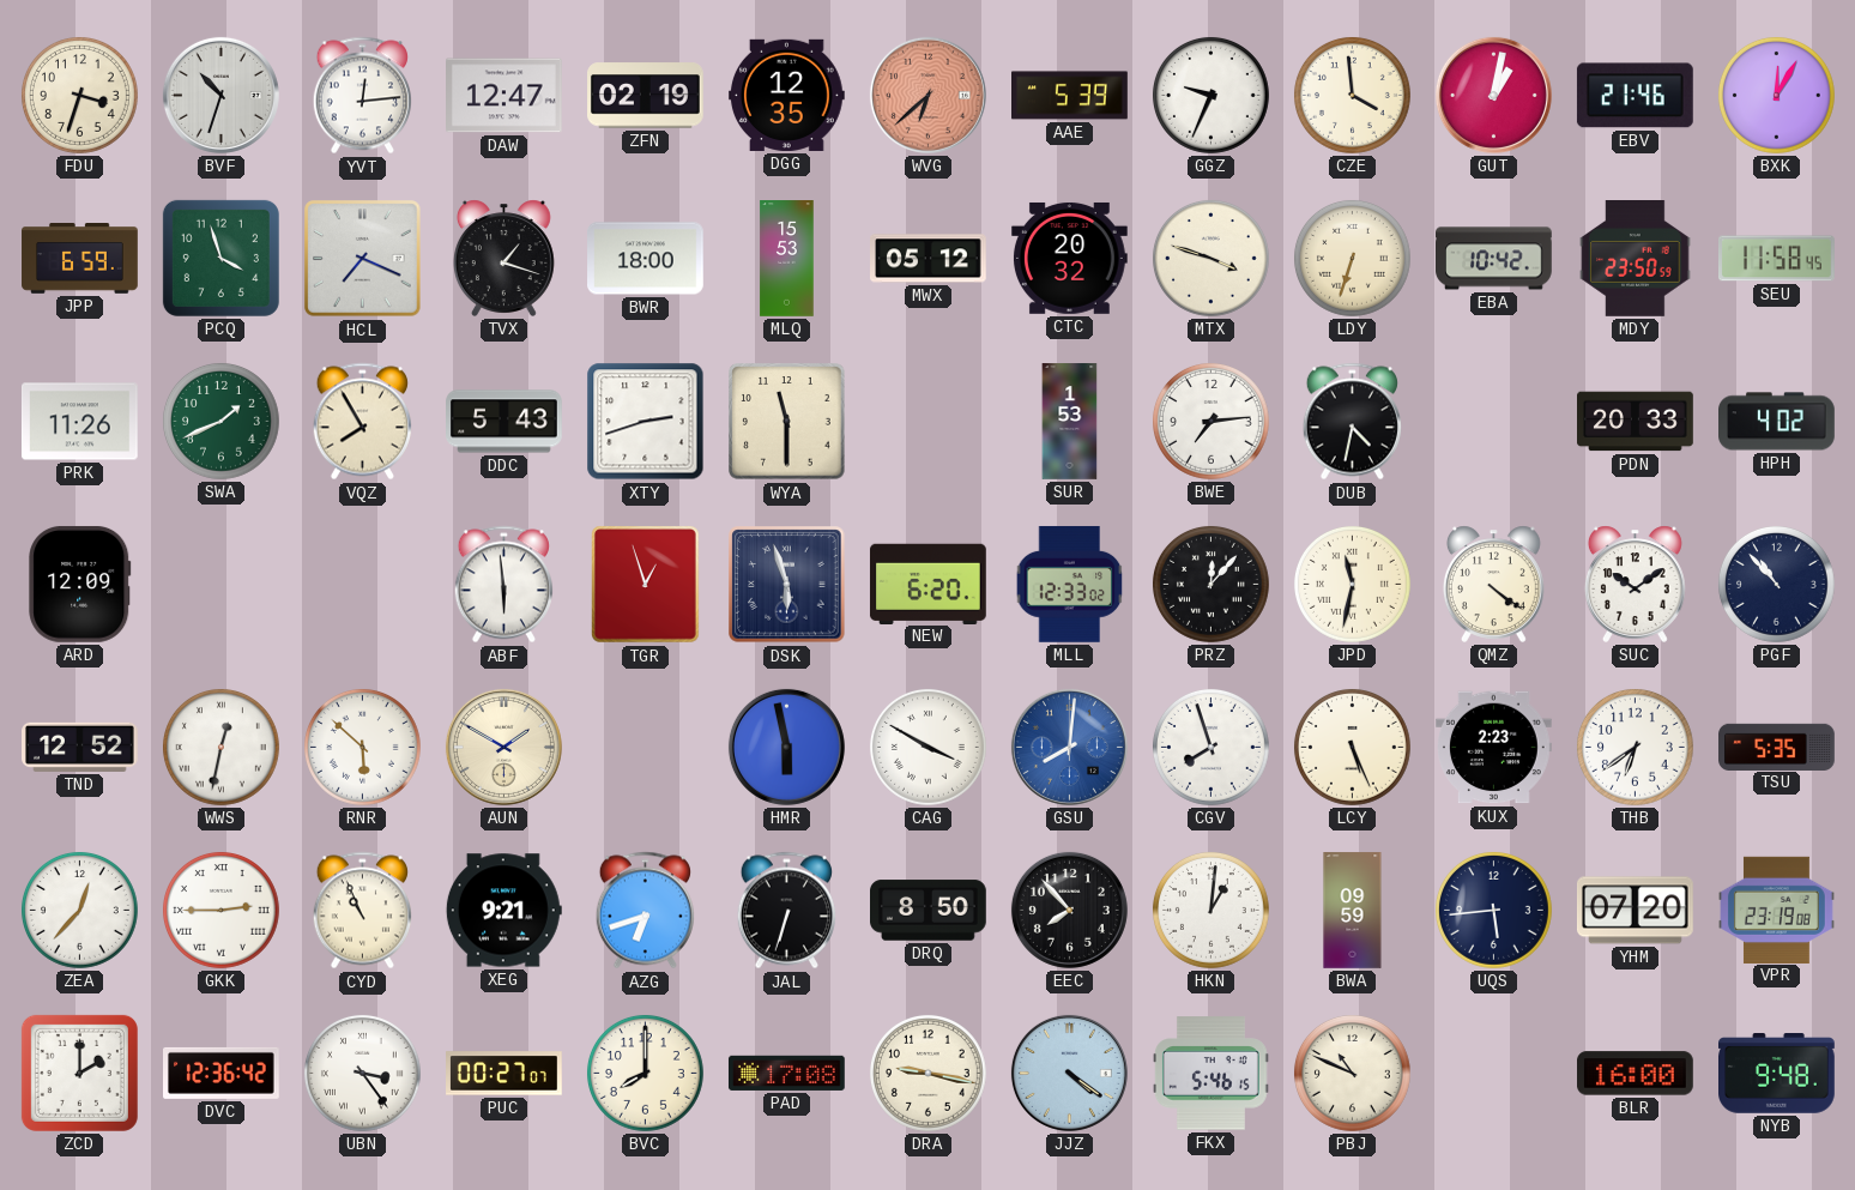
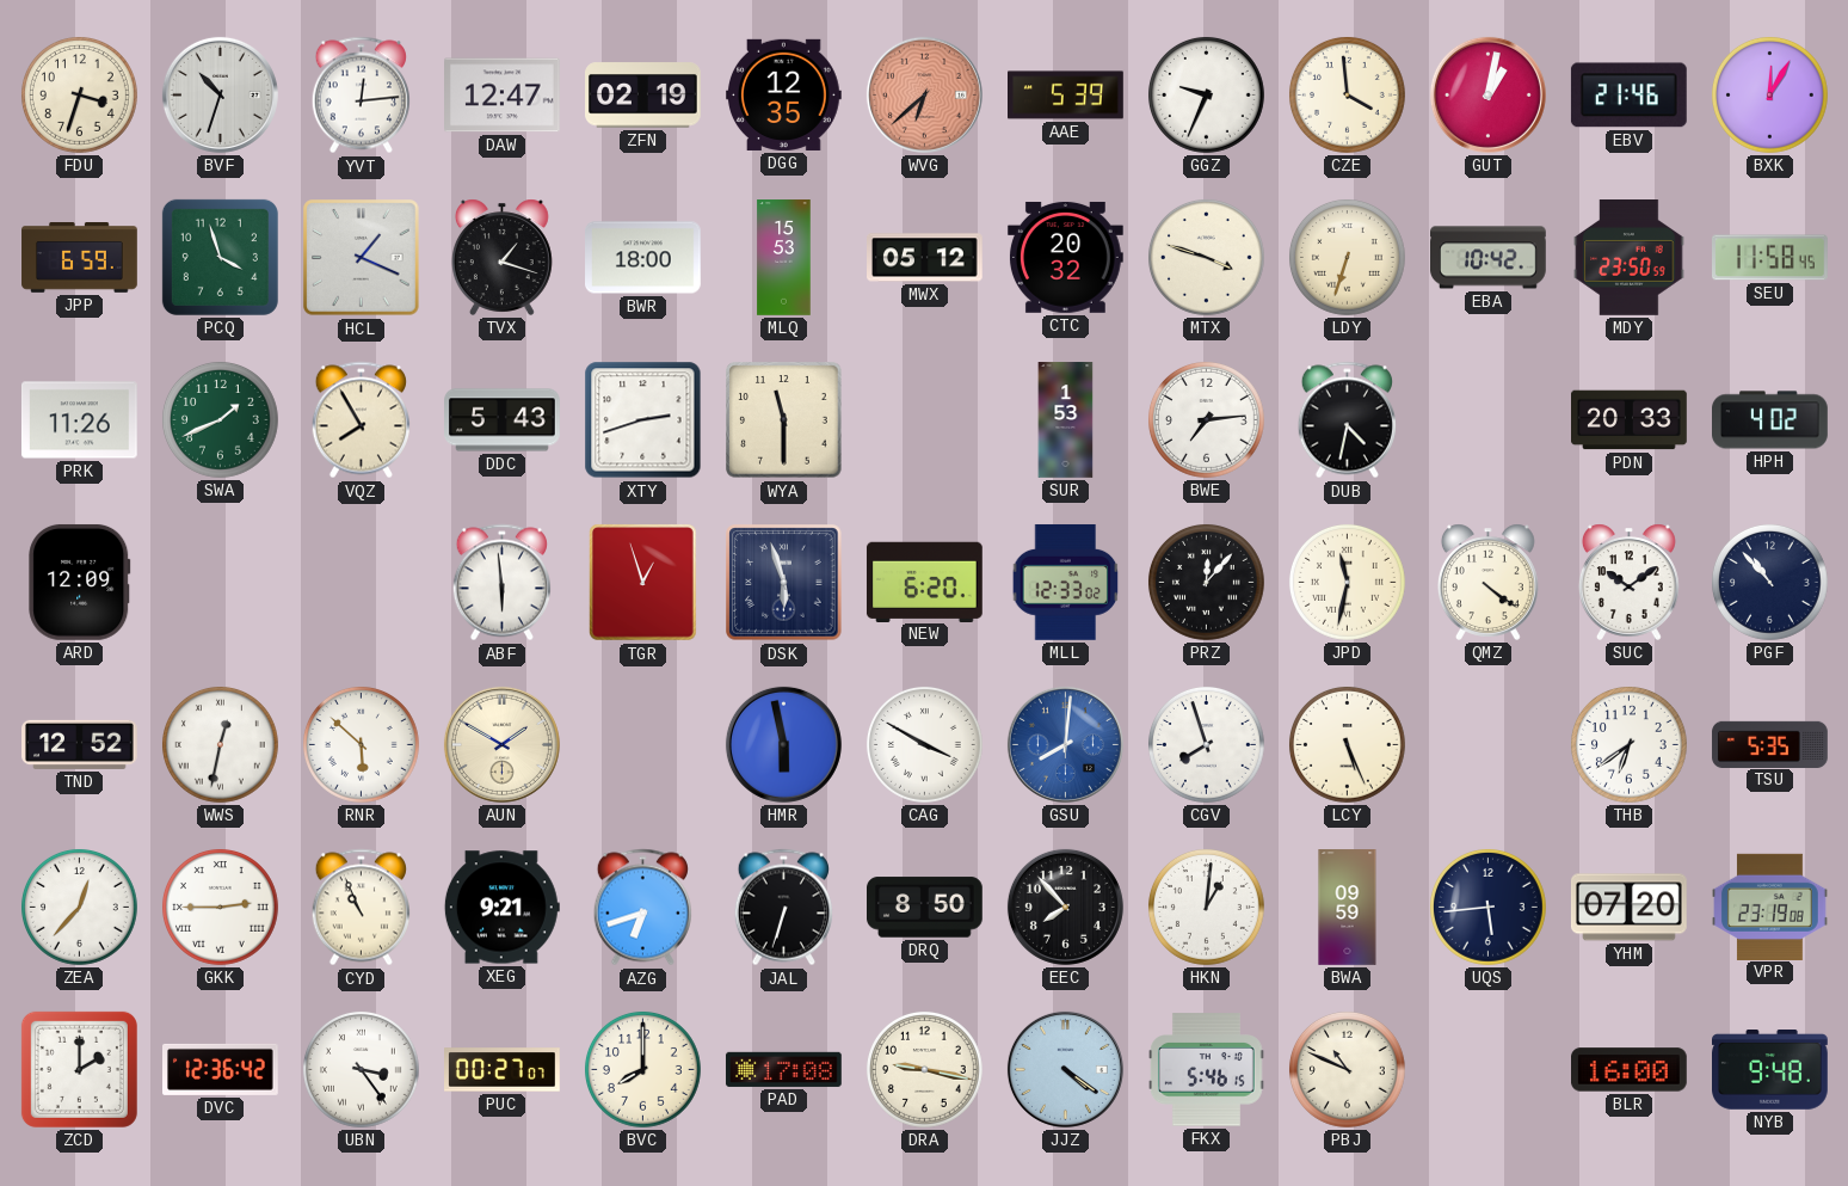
HCL: 7:19 -> 1:19
KUX: 2:23 -> none
